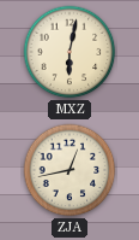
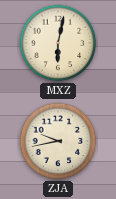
ZJA: 12:43 -> 9:43
